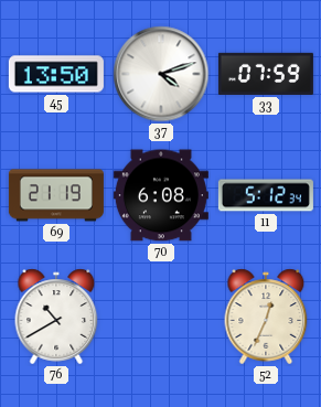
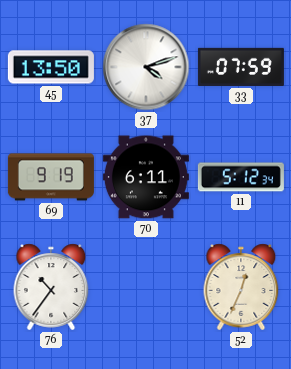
69: 21:19 -> 9:19
70: 6:08 -> 6:11
76: 10:40 -> 10:36
